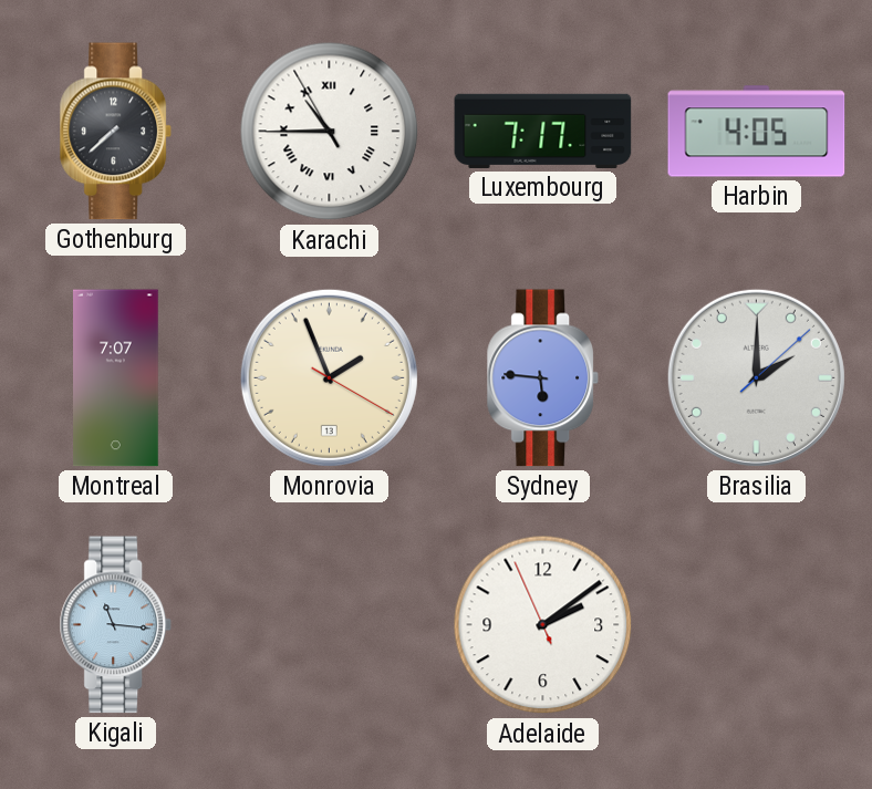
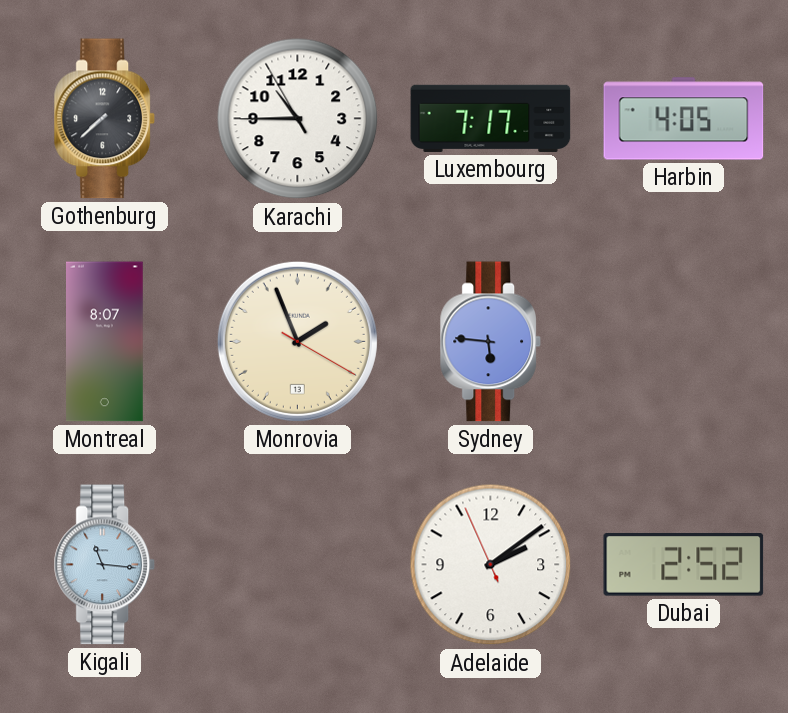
Karachi numerals: Roman -> Arabic
Montreal: 7:07 -> 8:07
Brasilia: 2:00 -> none
Dubai: none -> 2:52
